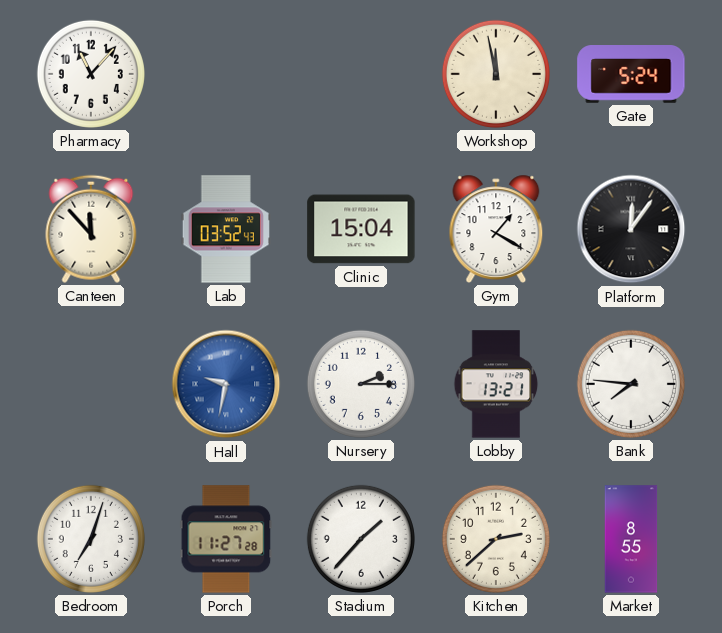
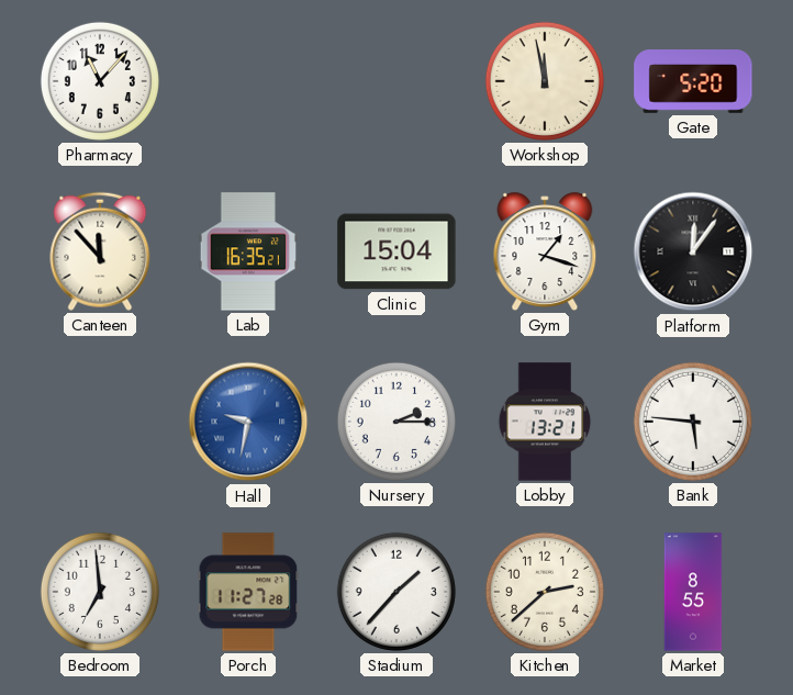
Gate: 5:24 -> 5:20
Lab: 03:52 -> 16:35
Gym: 1:20 -> 1:18
Bank: 7:46 -> 5:46
Bedroom: 7:03 -> 6:59
